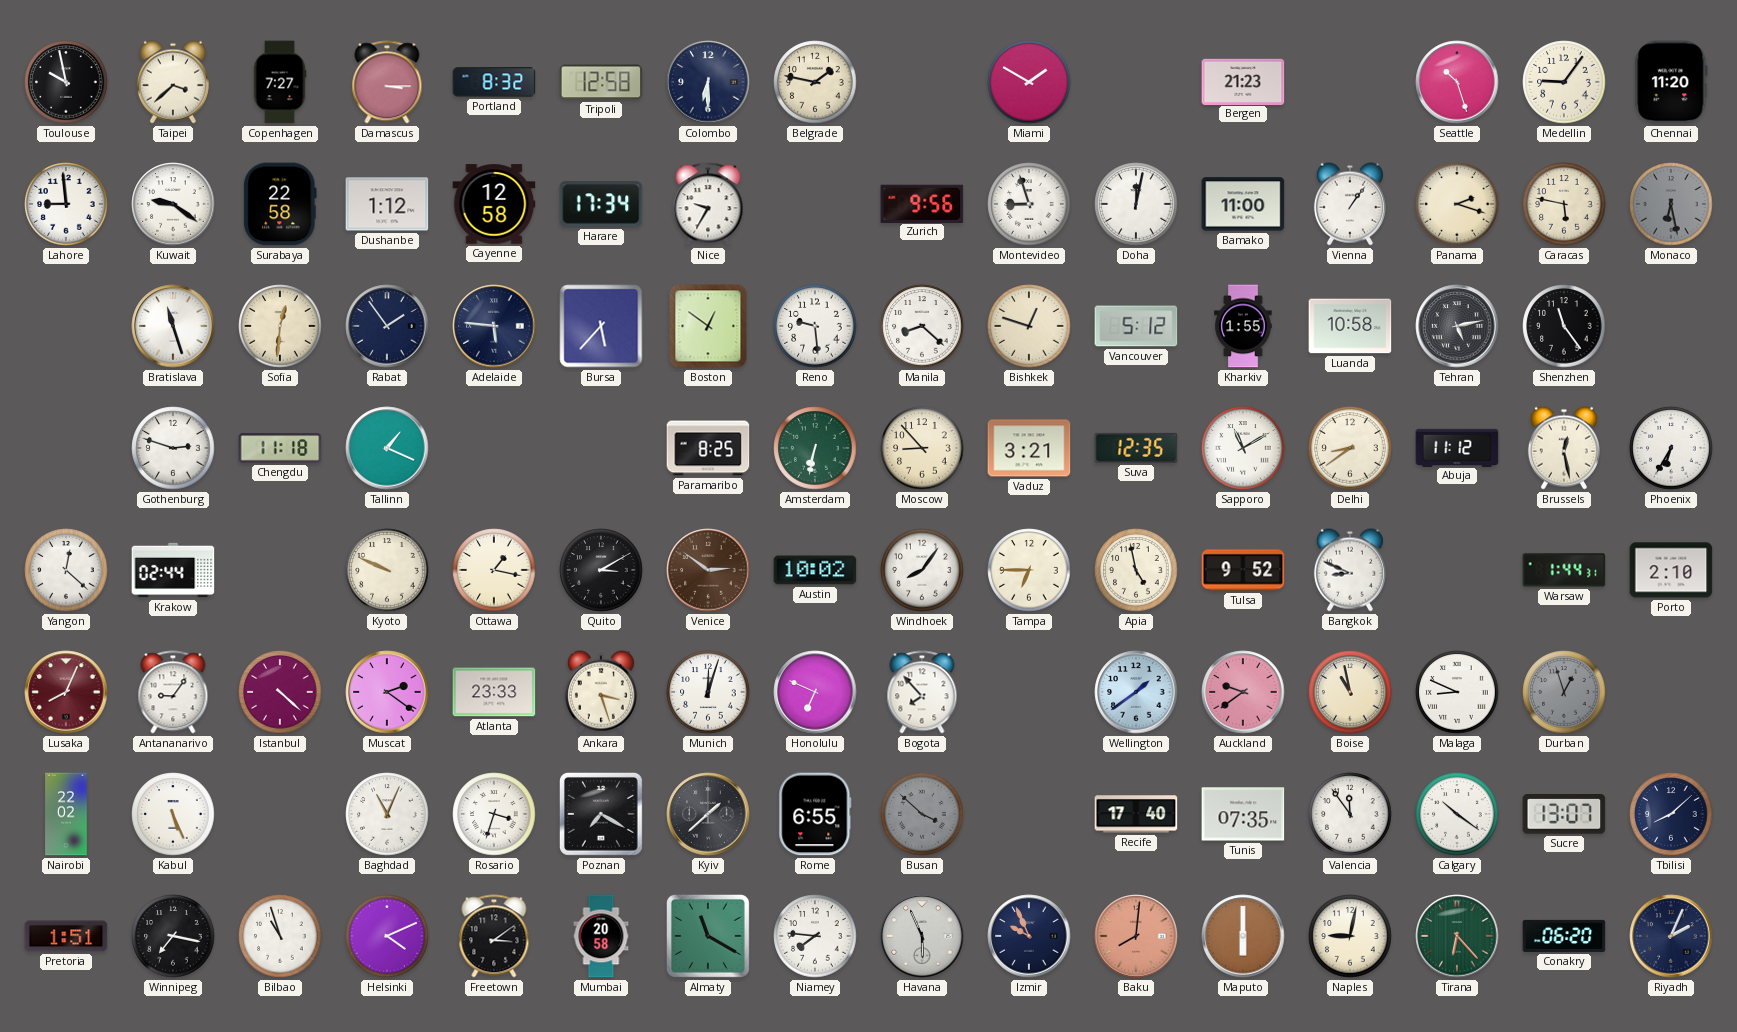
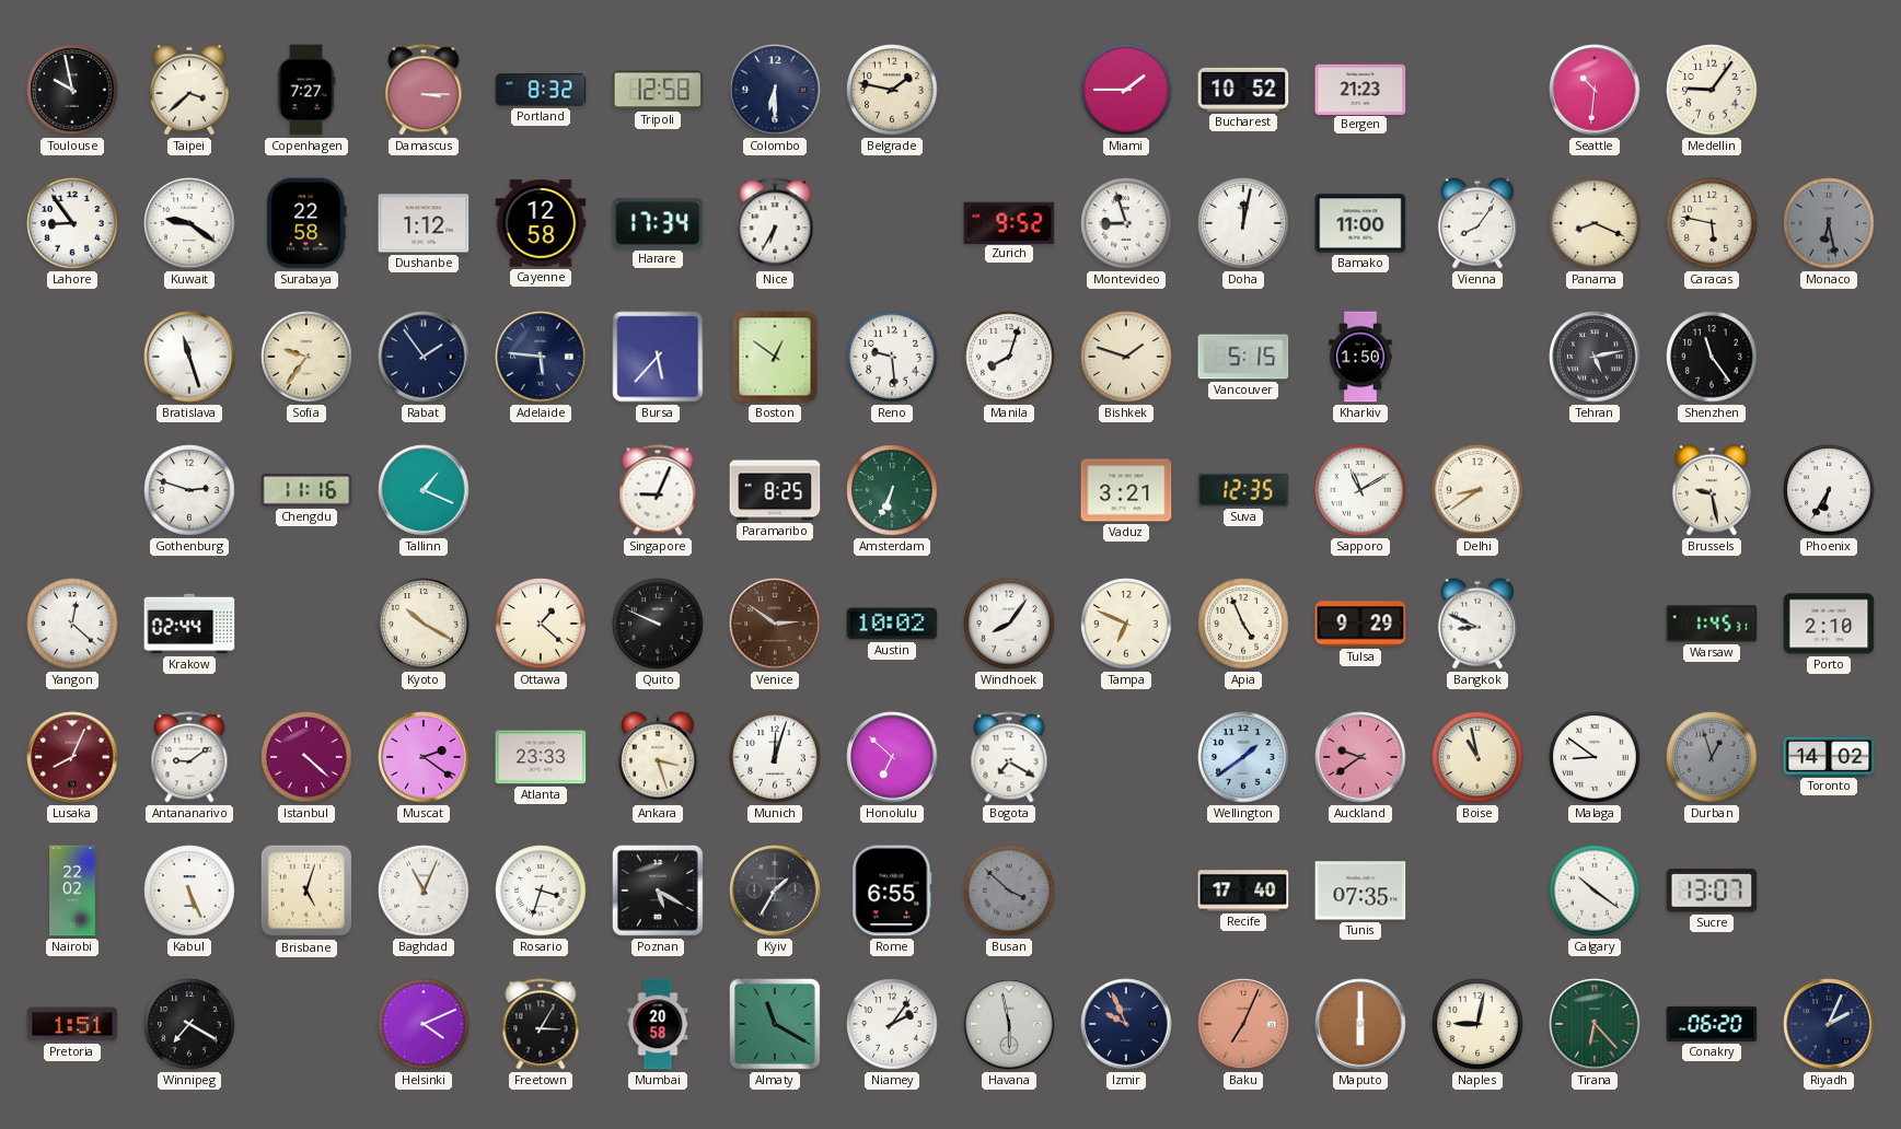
Miami: 1:50 -> 1:45
Bucharest: none -> 10:52
Seattle: 10:27 -> 10:31
Chennai: 11:20 -> none
Lahore: 8:59 -> 8:54
Nice: 9:35 -> 6:35
Zurich: 9:56 -> 9:52
Vienna: 1:06 -> 8:06
Panama: 2:18 -> 8:19
Sofia: 12:31 -> 9:36
Manila: 8:22 -> 8:03
Bishkek: 12:48 -> 1:48
Vancouver: 5:12 -> 5:15
Kharkiv: 1:55 -> 1:50
Luanda: 10:58 -> none
Chengdu: 11:18 -> 11:16
Singapore: none -> 9:04
Amsterdam: 6:32 -> 6:34
Moscow: 8:53 -> none
Abuja: 11:12 -> none
Brussels: 12:28 -> 9:28
Kyoto: 9:49 -> 10:20
Ottawa: 1:17 -> 1:22
Quito: 3:10 -> 9:49
Tampa: 6:45 -> 6:49
Apia: 4:58 -> 4:56
Tulsa: 9:52 -> 9:29
Warsaw: 1:44 -> 1:45
Antananarivo: 9:06 -> 9:09
Honolulu: 6:49 -> 6:52
Bogota: 7:53 -> 7:20
Malaga: 8:49 -> 8:51
Toronto: none -> 14:02
Brisbane: none -> 5:03
Poznan: 7:20 -> 5:20
Kyiv: 1:38 -> 1:35
Valencia: 11:54 -> none
Tbilisi: 8:08 -> none
Winnipeg: 7:17 -> 7:20
Bilbao: 10:57 -> none
Freetown: 3:09 -> 3:05
Niamey: 7:46 -> 2:06
Havana: 5:56 -> 5:58
Baku: 8:01 -> 7:04
